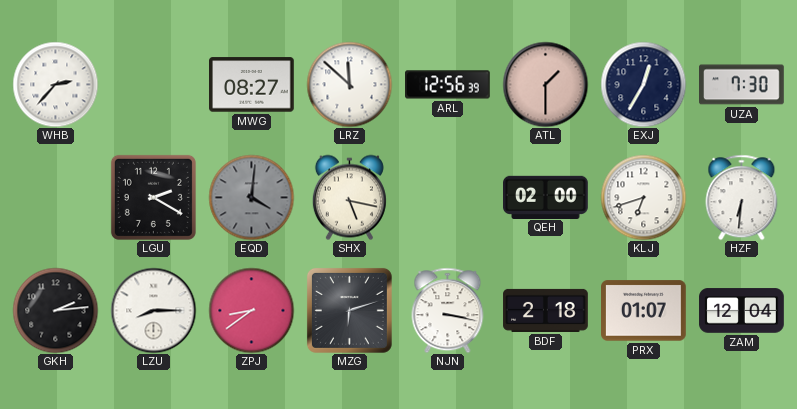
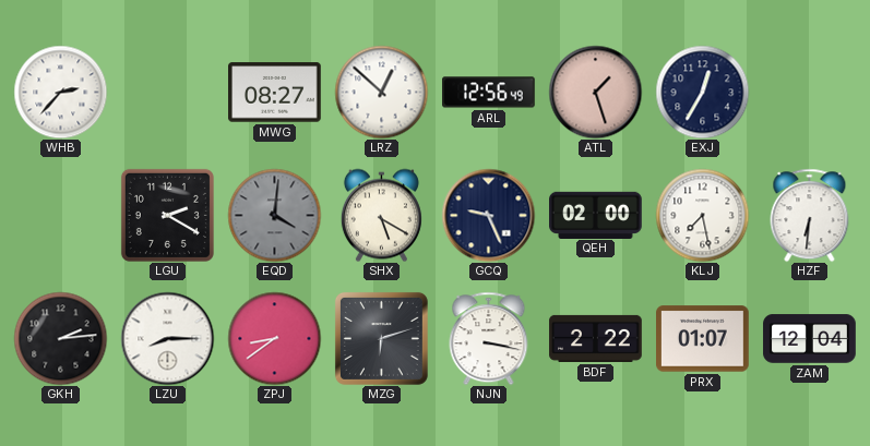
LRZ: 11:52 -> 12:52
ARL: 12:56:39 -> 12:56:49
ATL: 1:30 -> 1:27
UZA: 7:30 -> none
SHX: 5:17 -> 5:20
GCQ: none -> 9:26
KLJ: 6:42 -> 7:28
BDF: 2:18 -> 2:22
